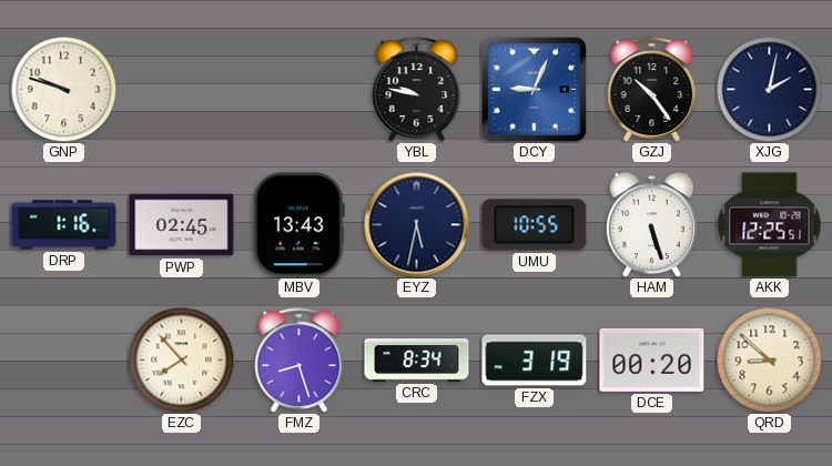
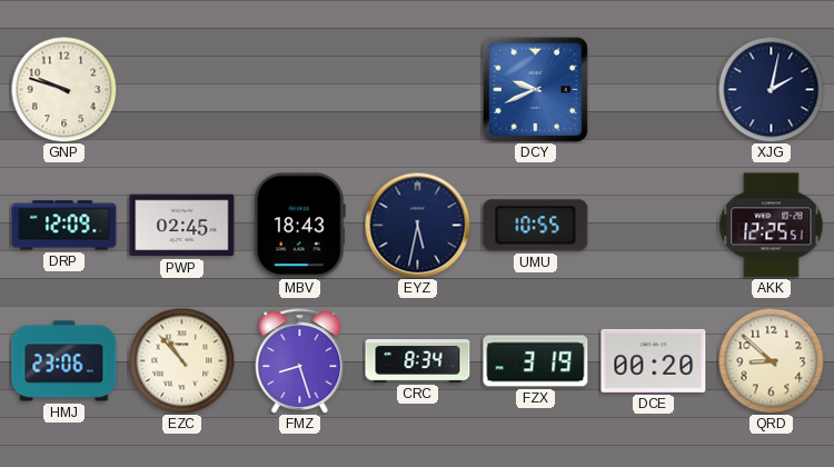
YBL: 9:47 -> none
DCY: 9:04 -> 9:41
GZJ: 10:24 -> none
DRP: 1:16 -> 12:09
MBV: 13:43 -> 18:43
HAM: 5:27 -> none
HMJ: none -> 23:06
EZC: 7:53 -> 10:53
